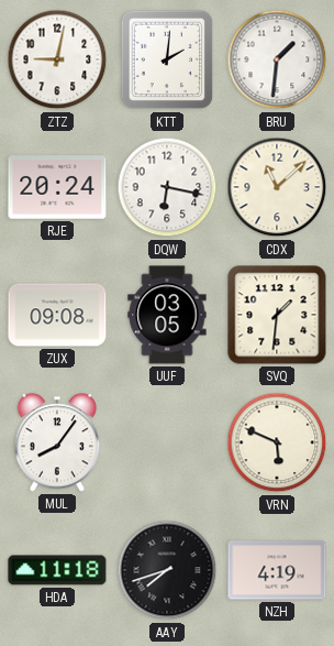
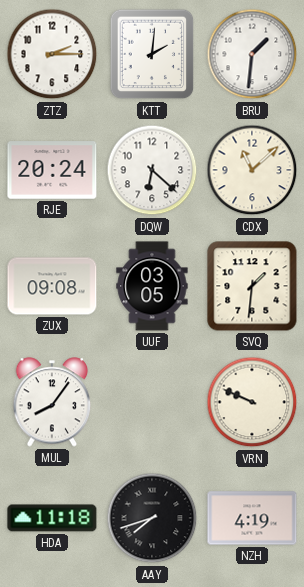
ZTZ: 9:02 -> 2:15
DQW: 6:17 -> 6:22
VRN: 5:49 -> 9:49
